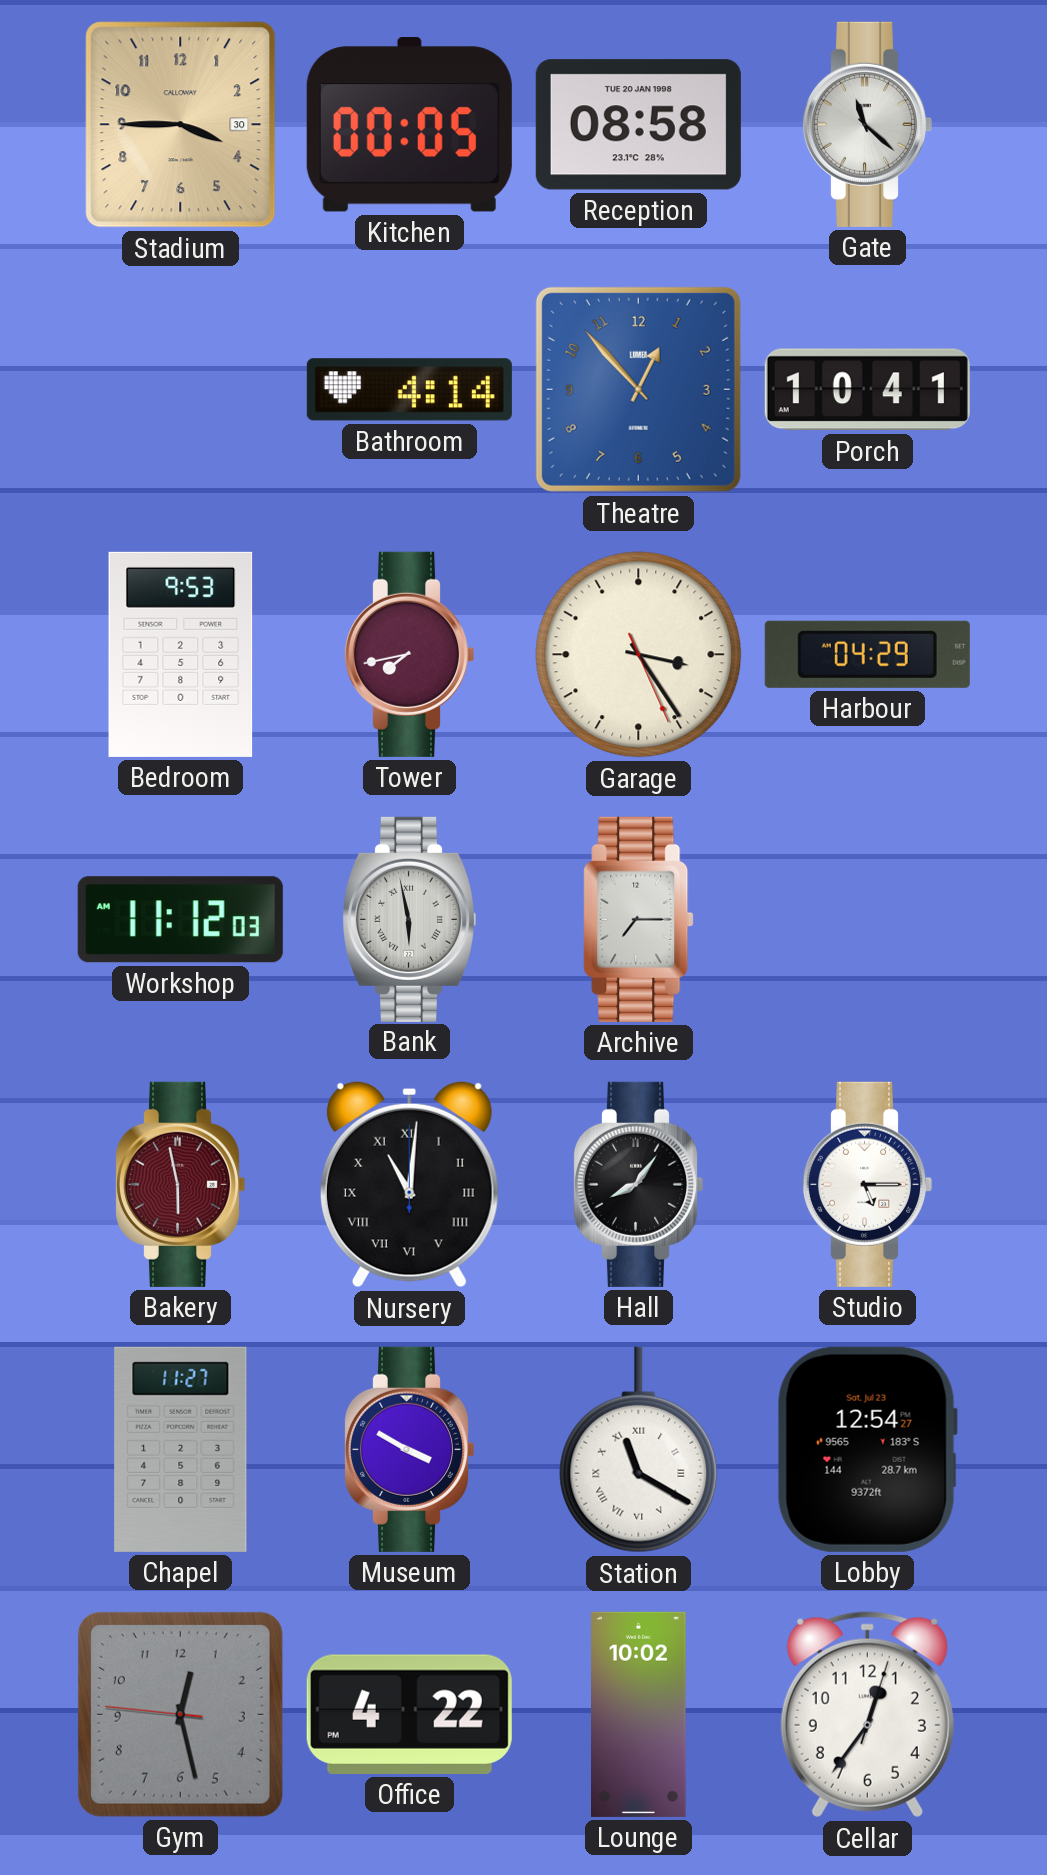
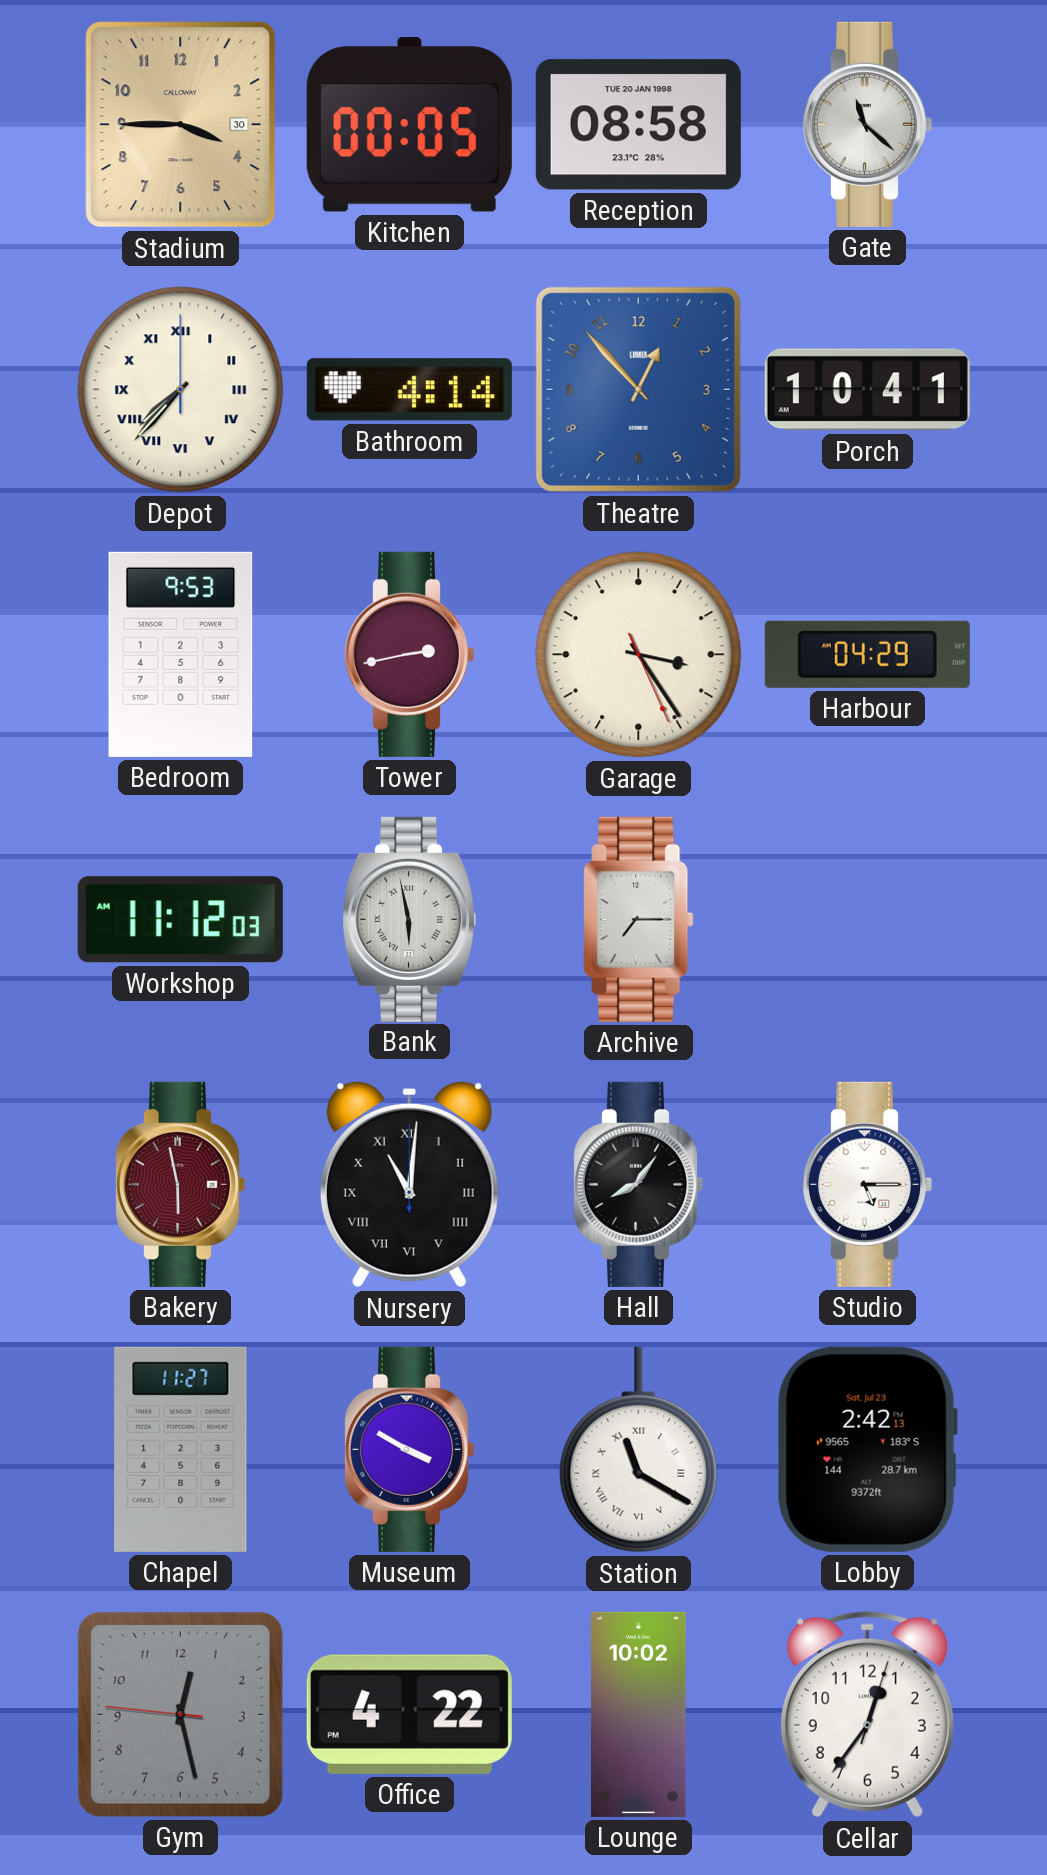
Depot: none -> 7:37
Tower: 7:43 -> 2:43
Lobby: 12:54 -> 2:42
